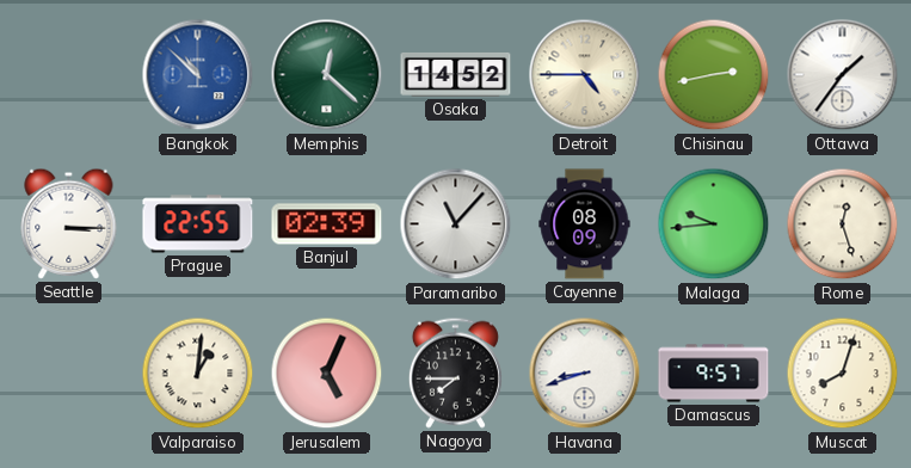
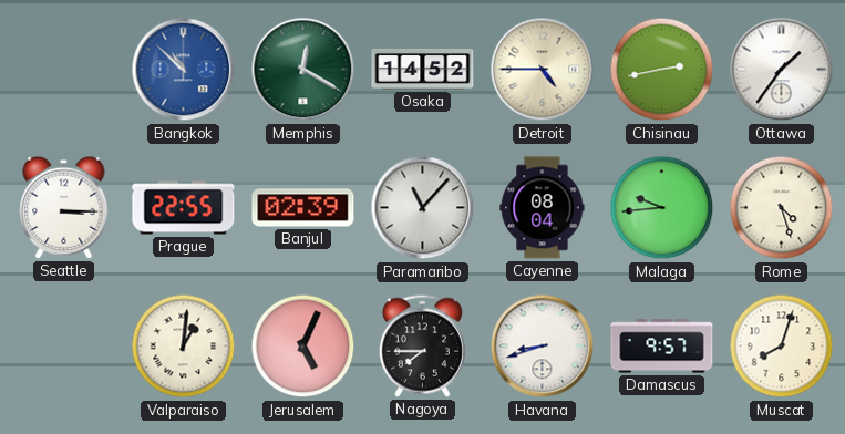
Memphis: 12:22 -> 12:20
Cayenne: 08:09 -> 08:04
Rome: 12:27 -> 4:27
